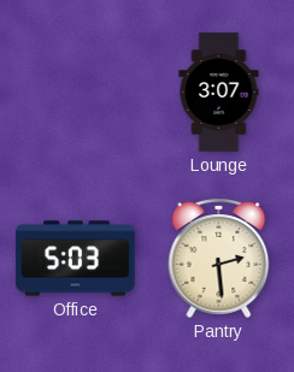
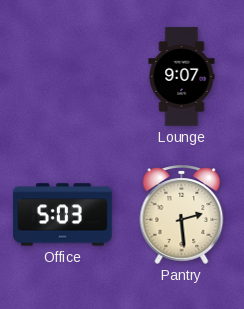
Lounge: 3:07 -> 9:07
